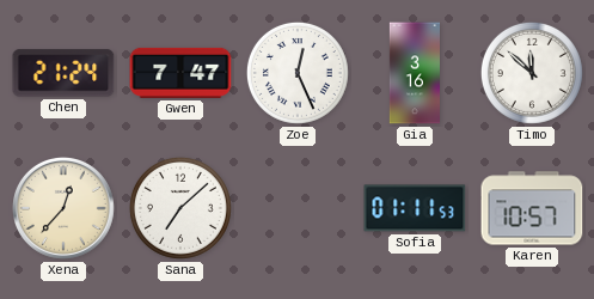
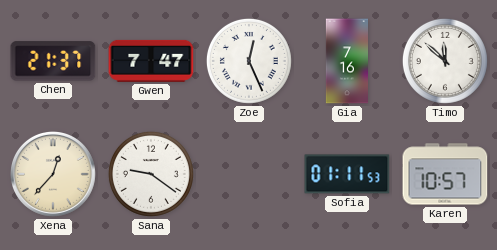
Chen: 21:24 -> 21:37
Gia: 3:16 -> 7:16
Sana: 7:08 -> 9:21
